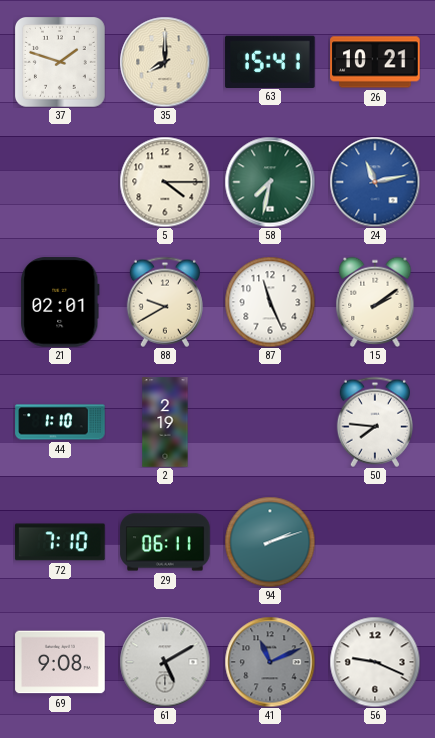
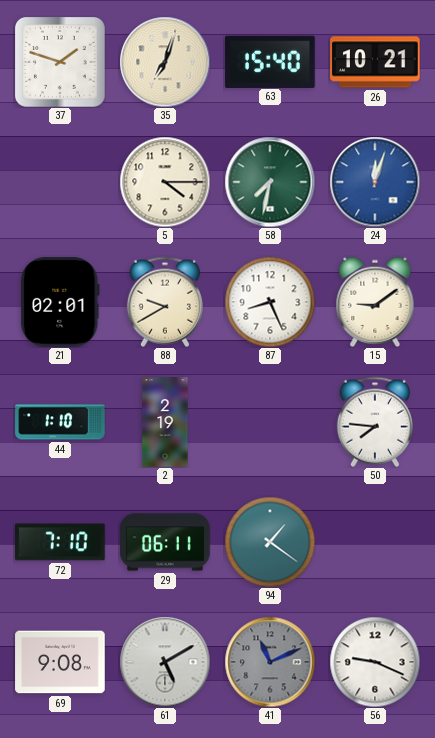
35: 8:00 -> 7:03
63: 15:41 -> 15:40
24: 11:13 -> 12:03
87: 11:26 -> 8:26
15: 2:09 -> 9:09
94: 2:12 -> 1:21
